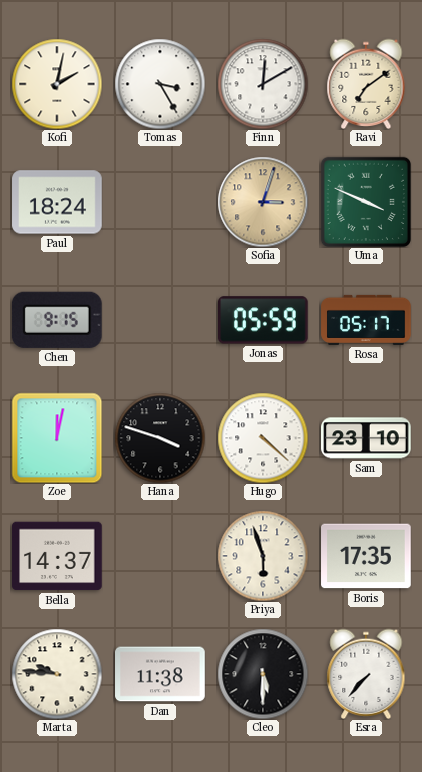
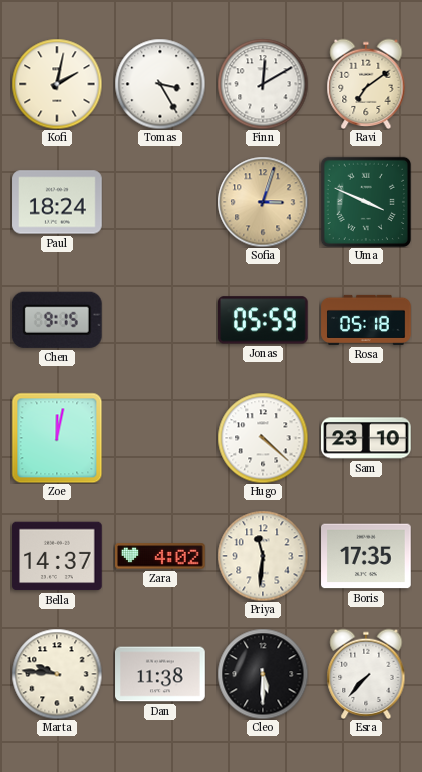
Rosa: 05:17 -> 05:18
Hana: 3:48 -> none
Zara: none -> 4:02
Priya: 5:57 -> 11:31
